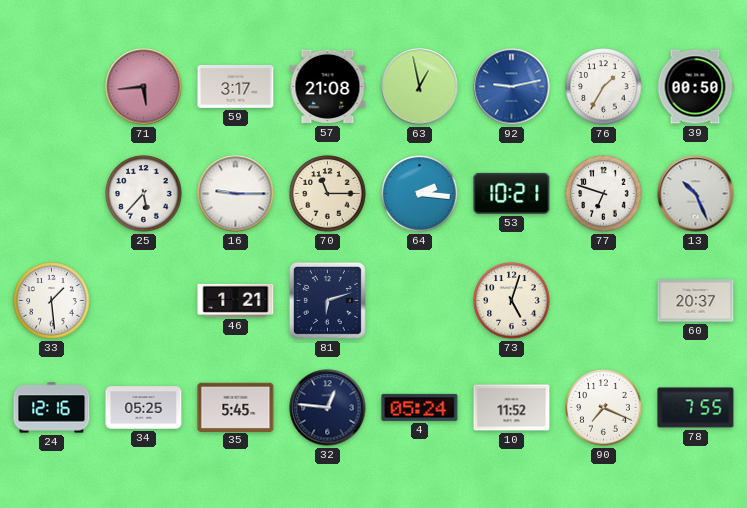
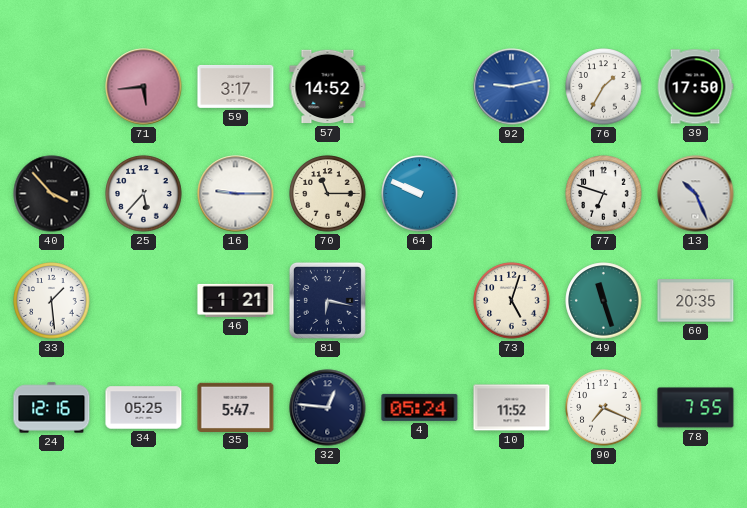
57: 21:08 -> 14:52
63: 12:58 -> none
39: 00:50 -> 17:50
40: none -> 3:53
64: 2:16 -> 9:49
53: 10:21 -> none
81: 6:12 -> 6:17
49: none -> 11:27
60: 20:37 -> 20:35
35: 5:45 -> 5:47
